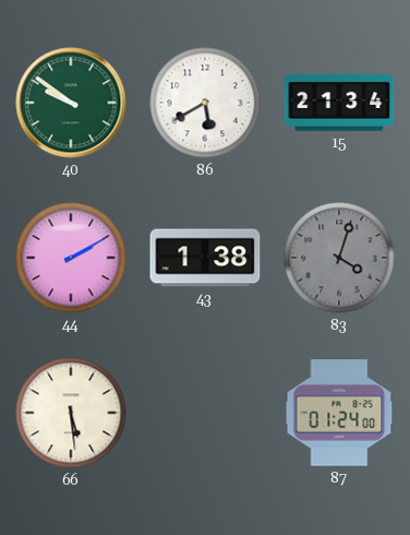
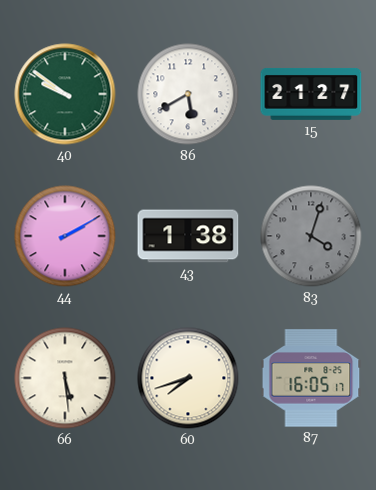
15: 21:34 -> 21:27
60: none -> 7:42
87: 01:24 -> 16:05
